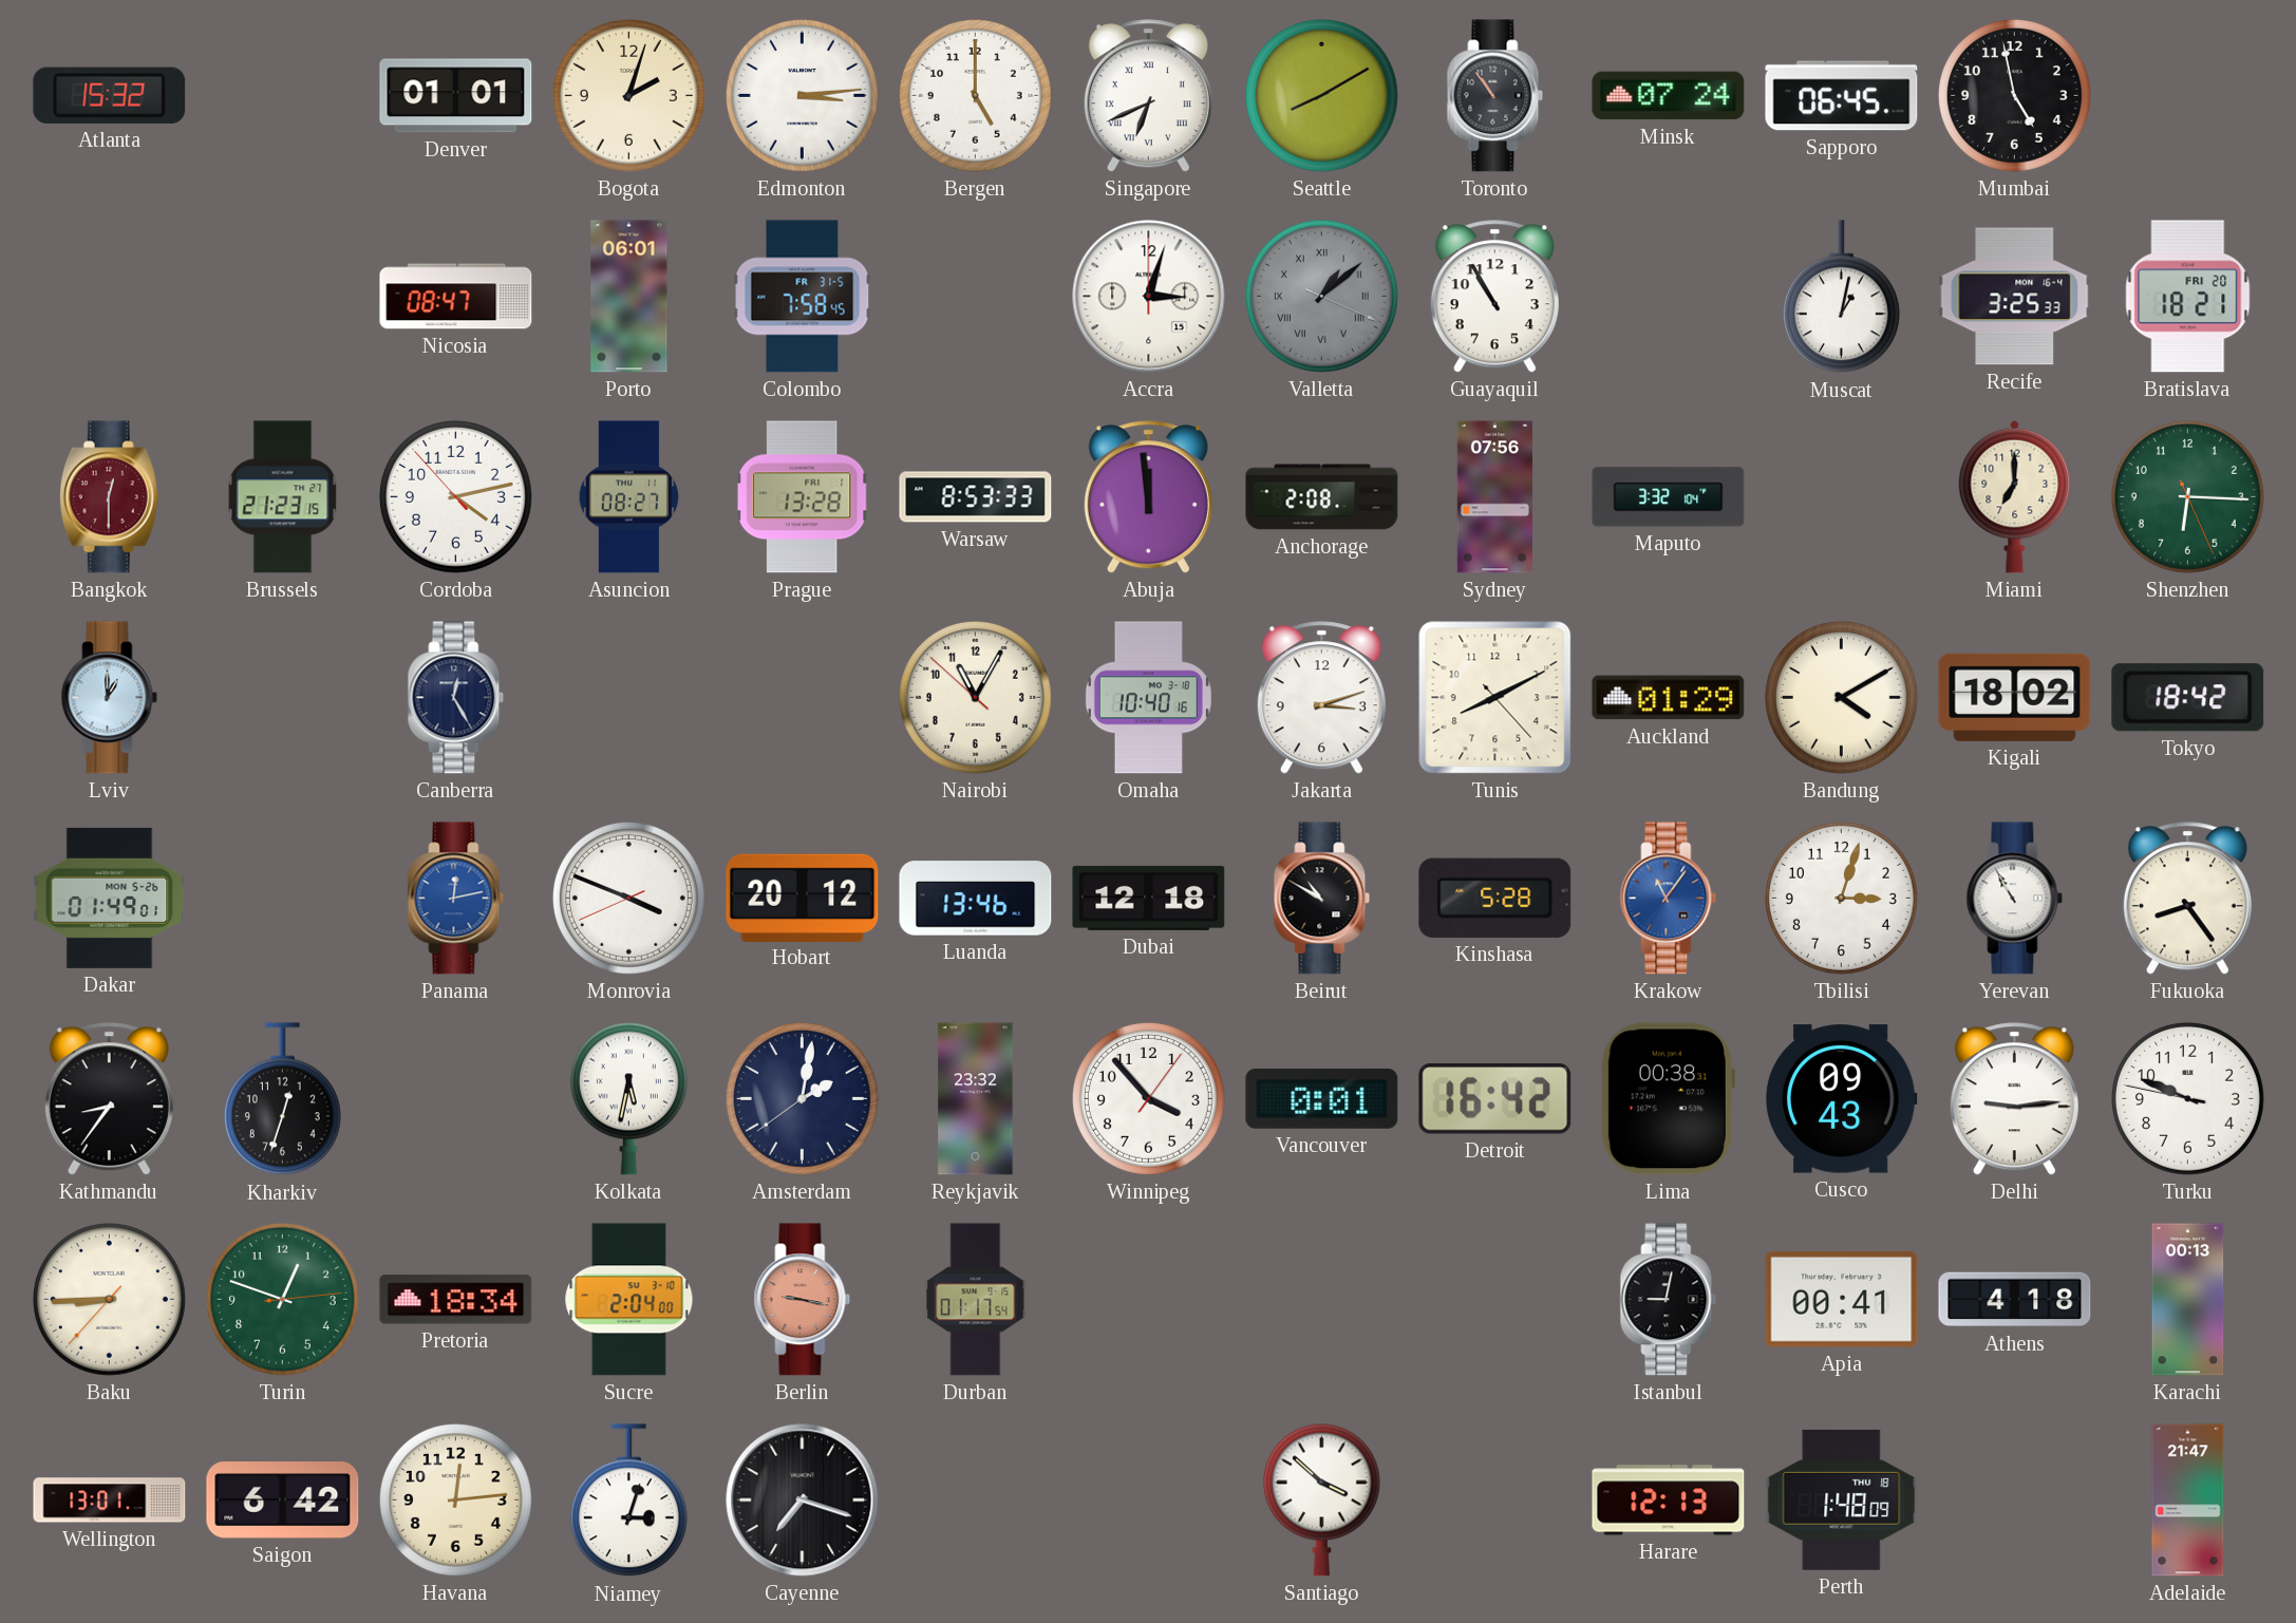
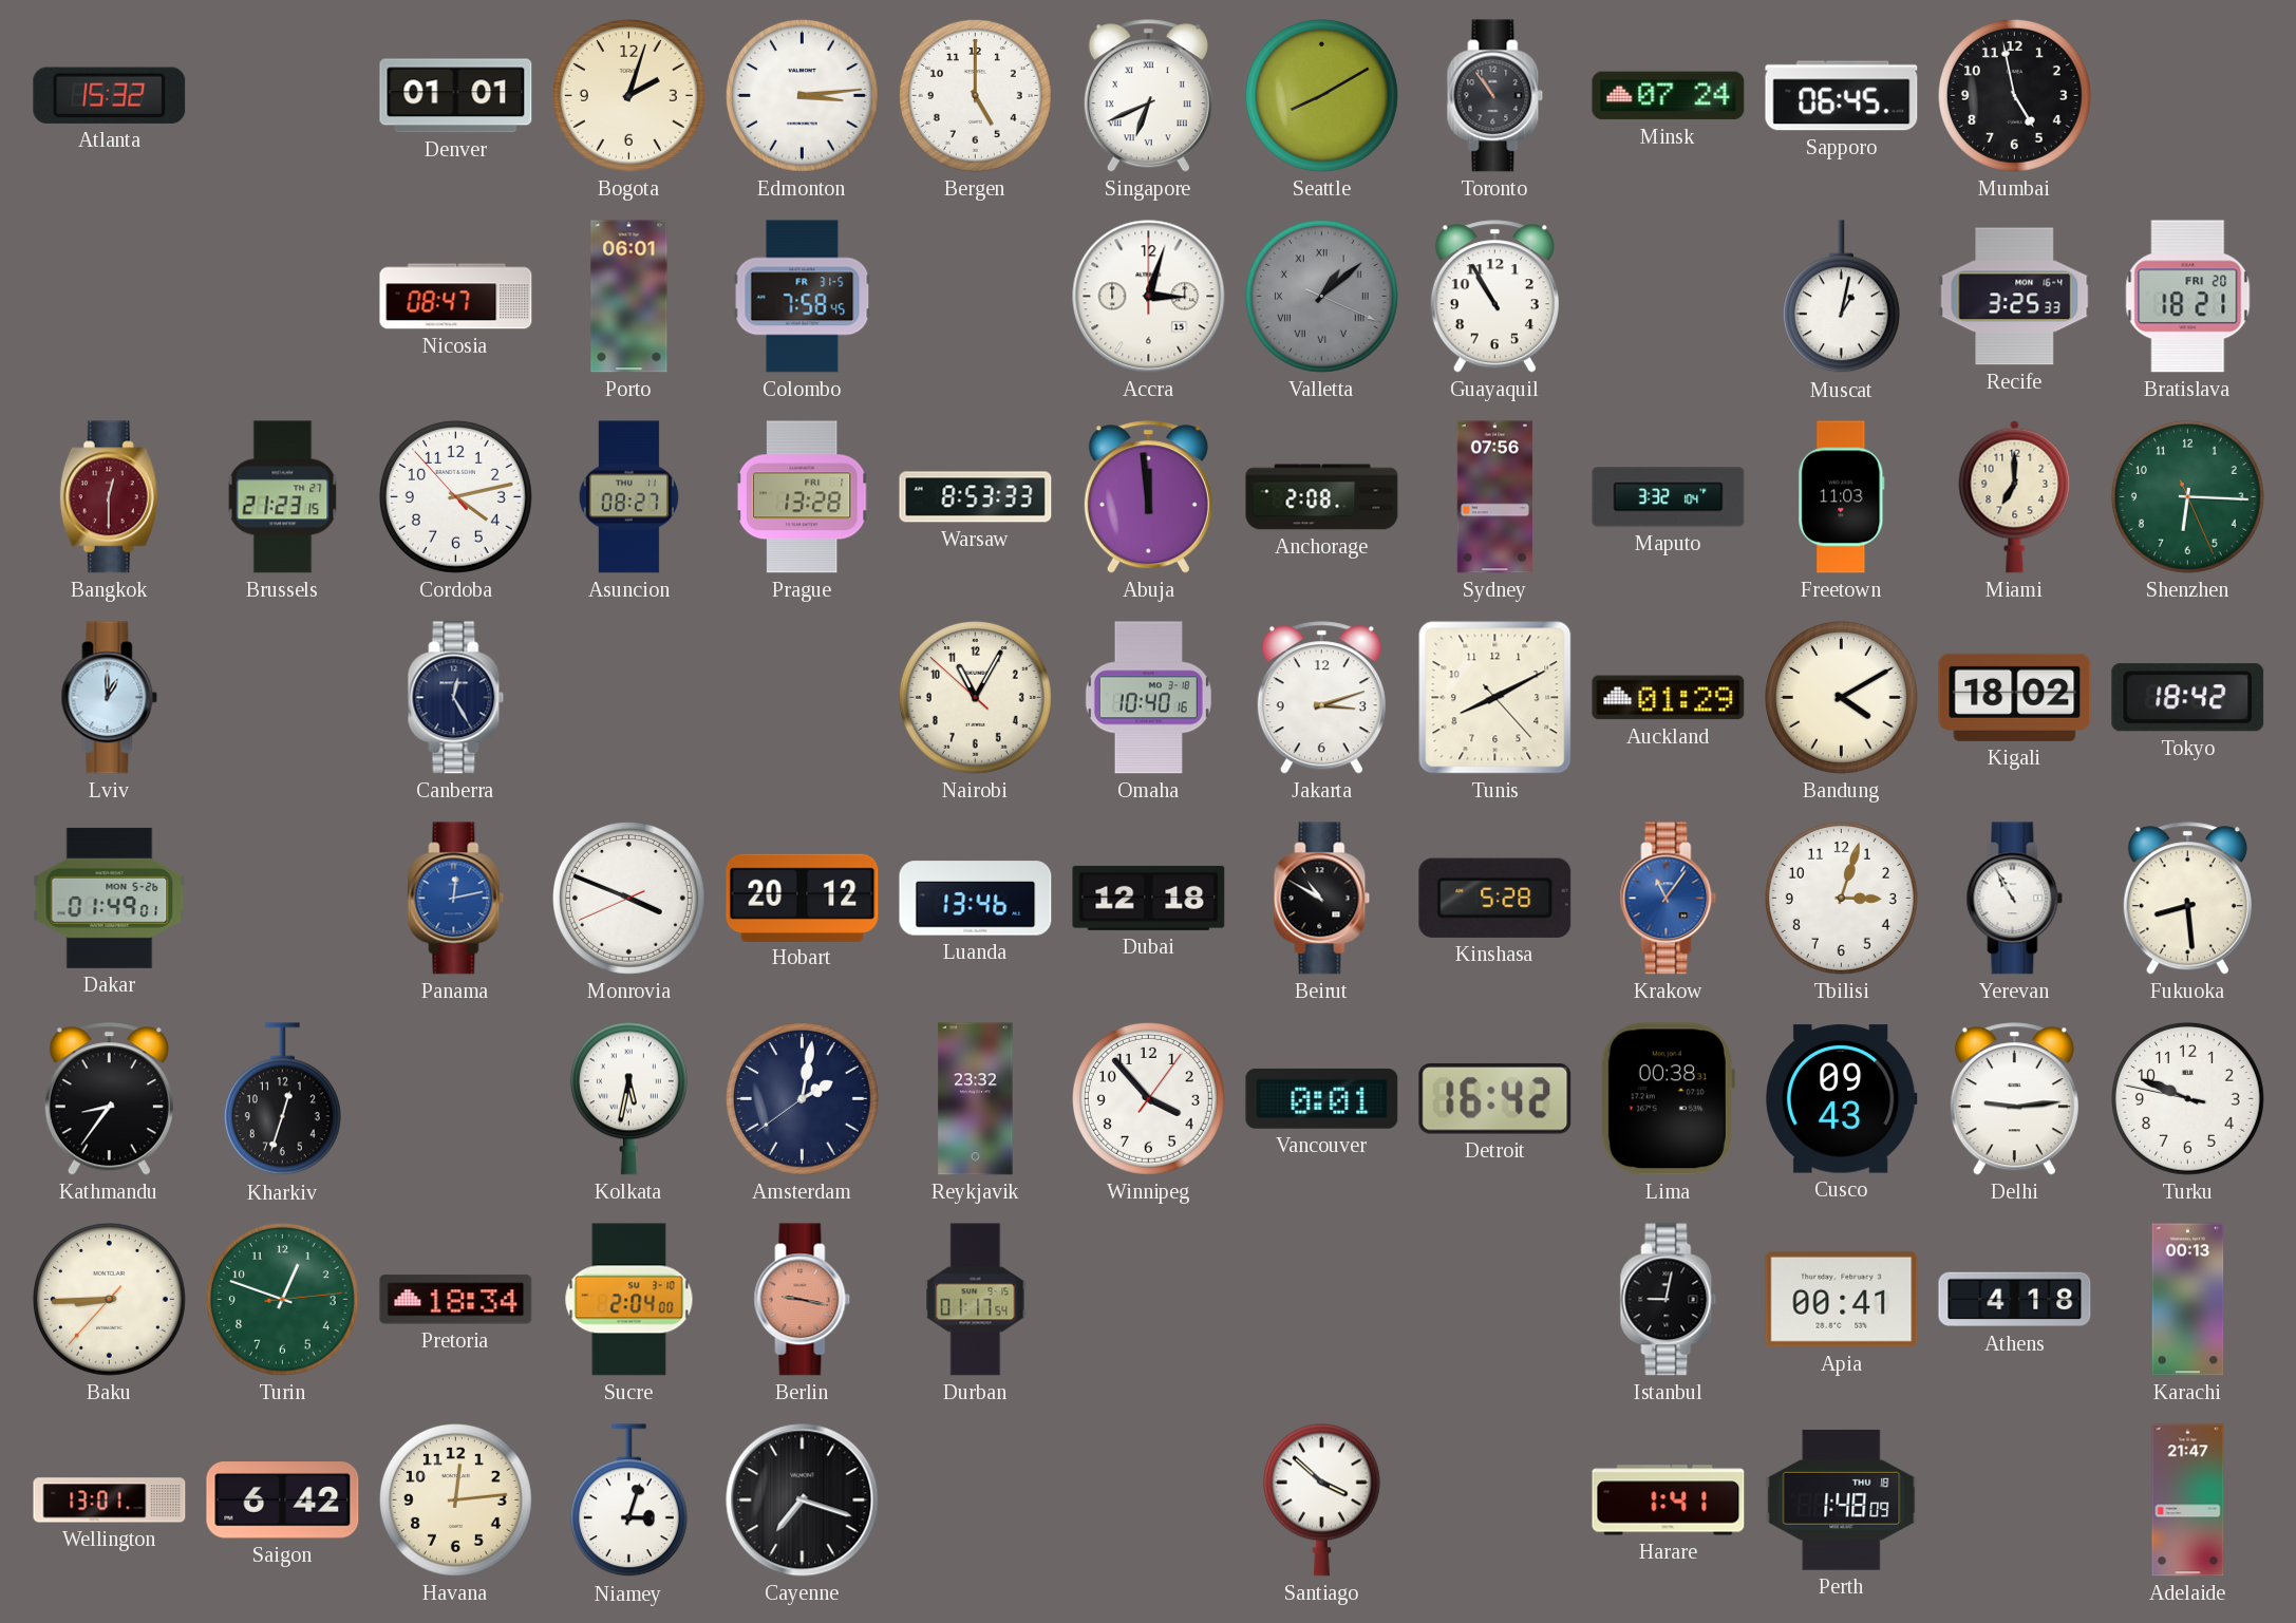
Freetown: none -> 11:03
Fukuoka: 8:24 -> 8:29
Harare: 12:13 -> 1:41
